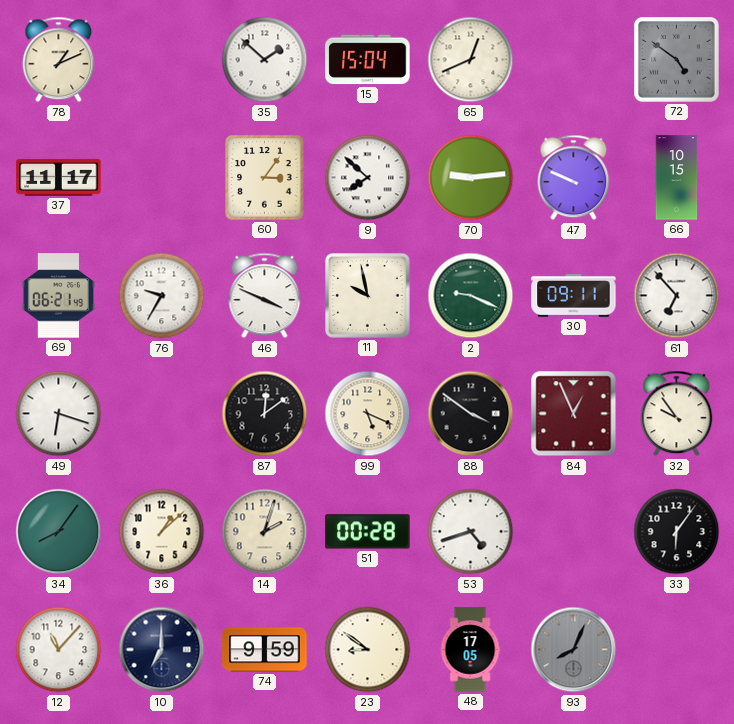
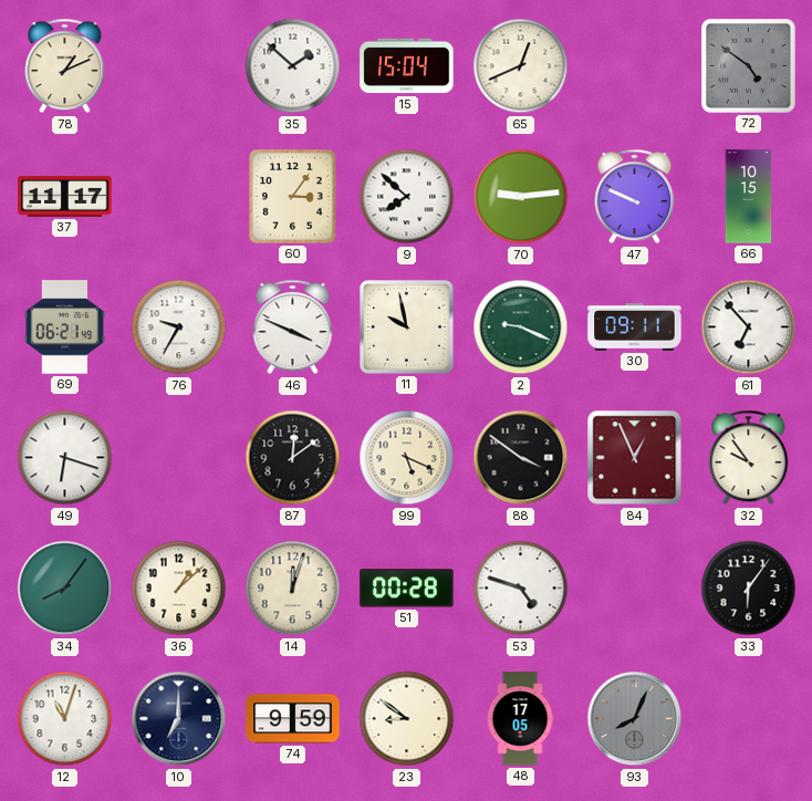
14: 2:03 -> 12:03
53: 4:42 -> 4:48
12: 11:07 -> 11:03
